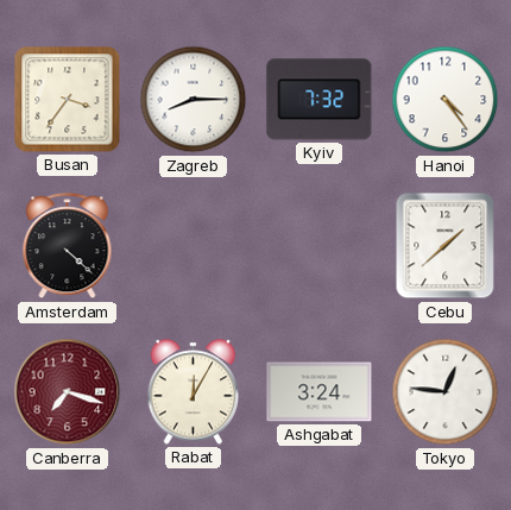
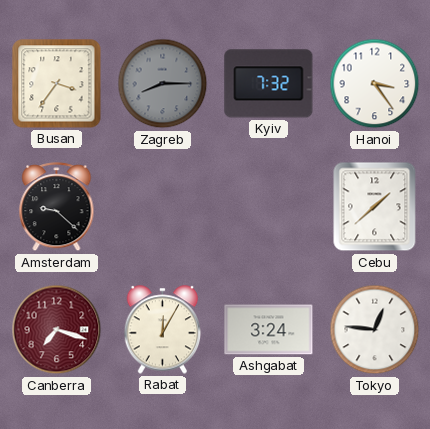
Zagreb dial: white -> grey
Hanoi: 4:24 -> 3:24
Amsterdam: 4:22 -> 9:22
